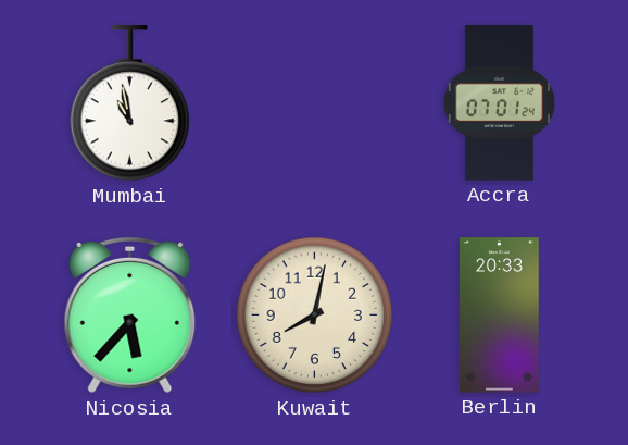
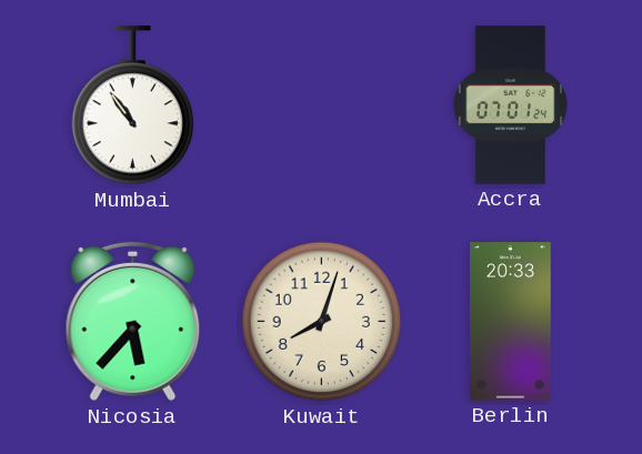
Mumbai: 10:58 -> 10:54
Kuwait: 8:02 -> 8:03
